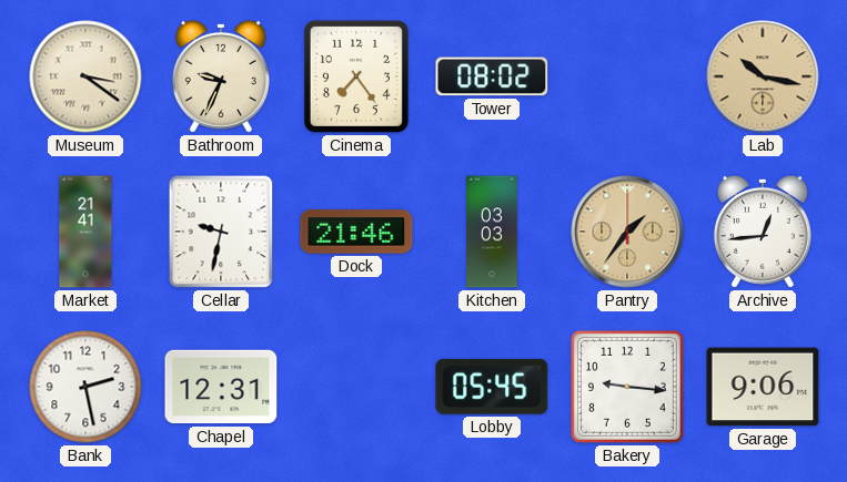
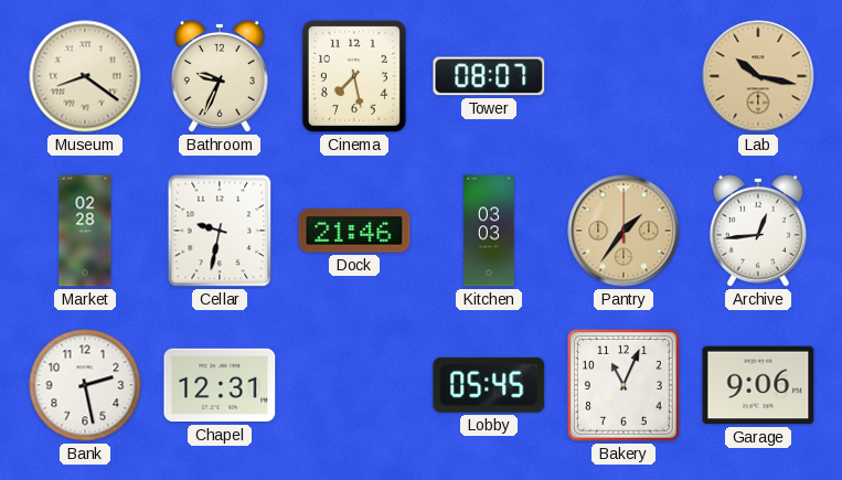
Museum: 3:21 -> 8:21
Cinema: 7:24 -> 7:28
Tower: 08:02 -> 08:07
Market: 21:41 -> 02:28
Bakery: 9:16 -> 11:04
